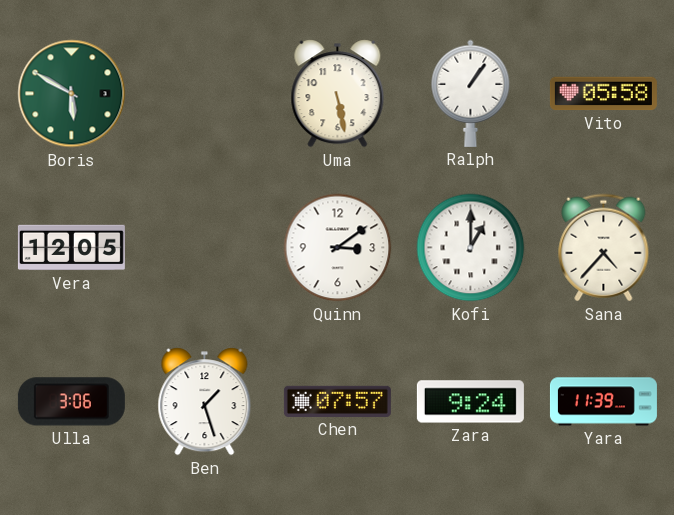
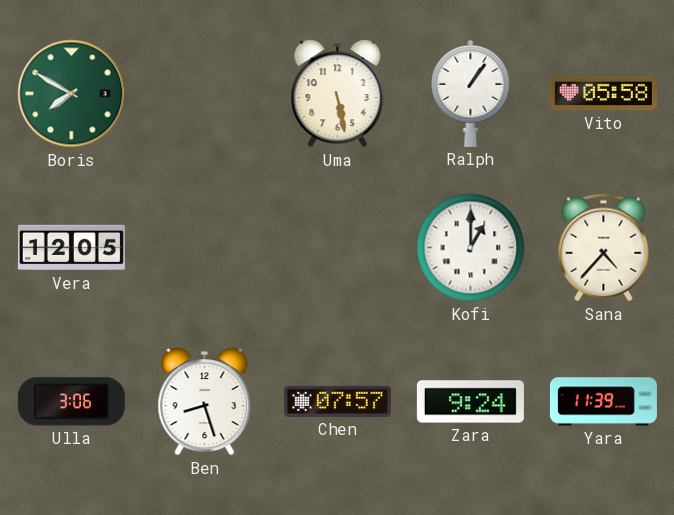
Boris: 5:50 -> 7:50
Quinn: 3:09 -> none
Ben: 1:27 -> 8:27
